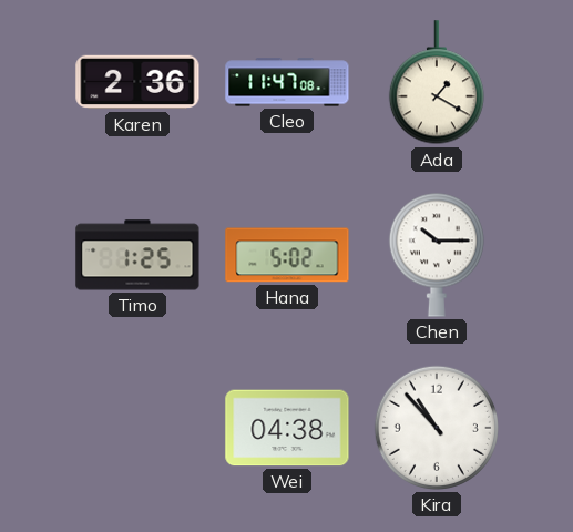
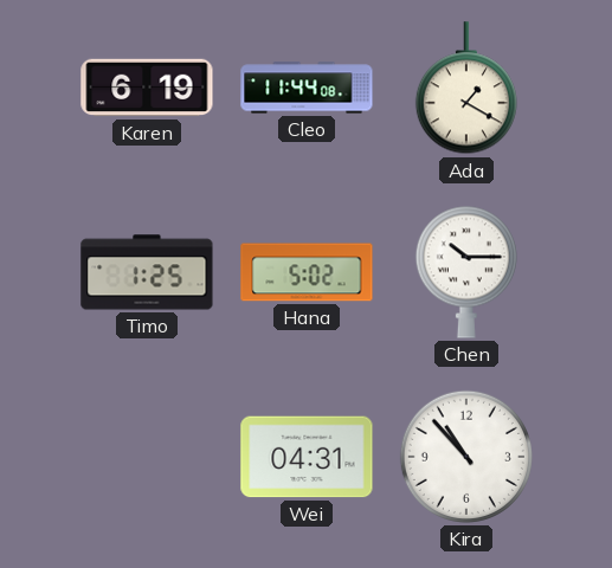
Karen: 2:36 -> 6:19
Cleo: 11:47 -> 11:44
Wei: 04:38 -> 04:31
